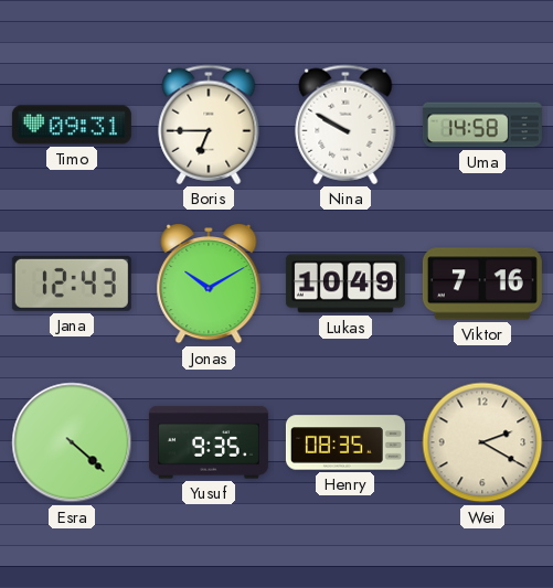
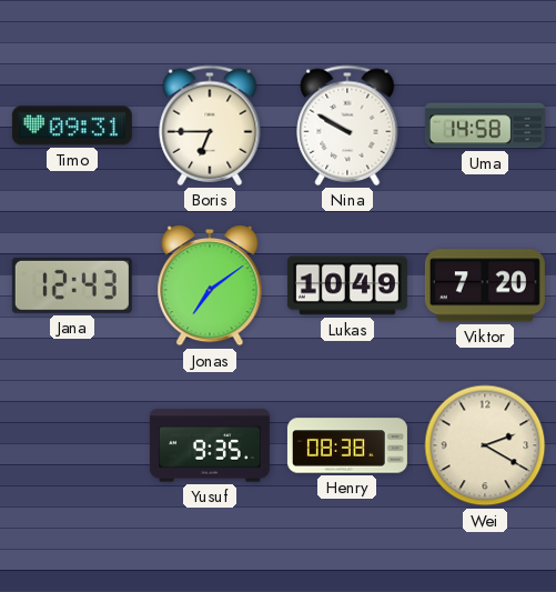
Jonas: 10:10 -> 7:09
Viktor: 7:16 -> 7:20
Esra: 4:22 -> none
Henry: 08:35 -> 08:38
